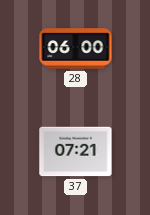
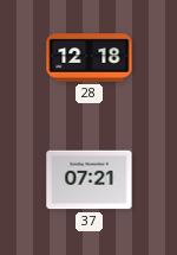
28: 06:00 -> 12:18
